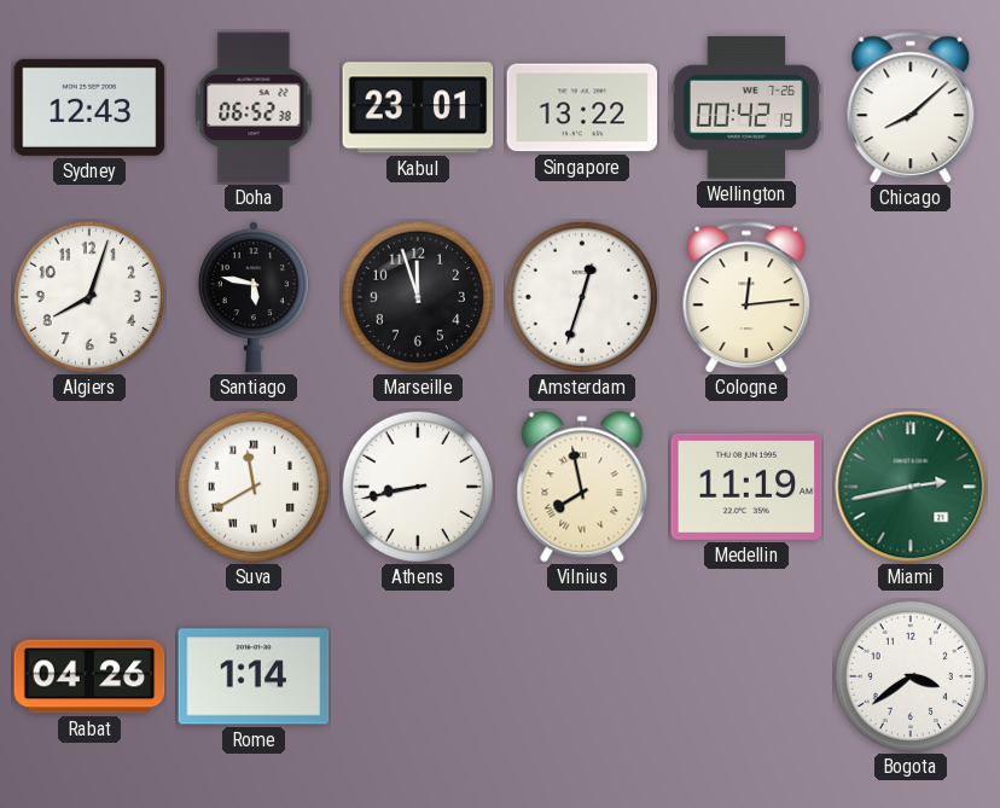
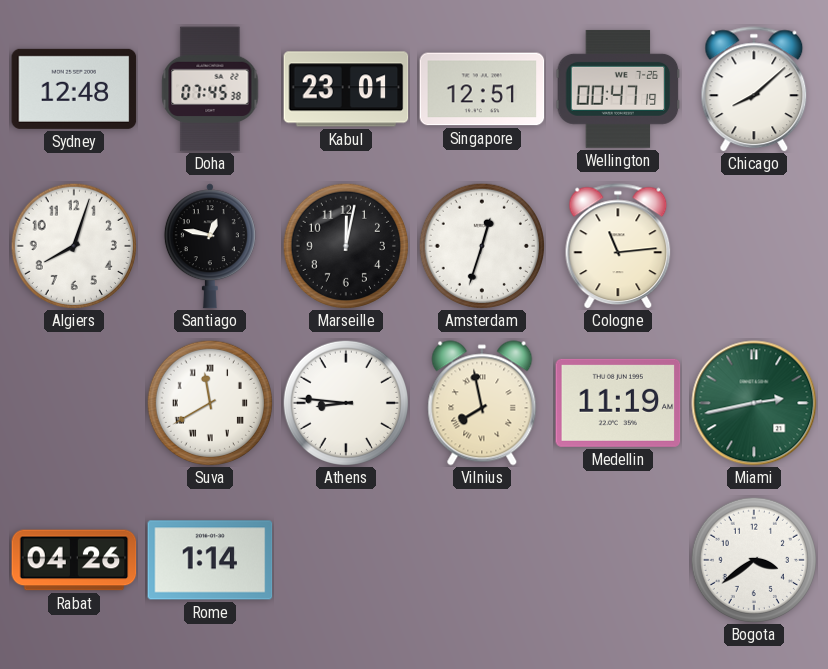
Sydney: 12:43 -> 12:48
Doha: 06:52 -> 07:45
Singapore: 13:22 -> 12:51
Wellington: 00:42 -> 00:47
Santiago: 5:47 -> 12:47
Marseille: 11:57 -> 12:02
Cologne: 12:14 -> 11:14
Athens: 8:43 -> 8:46
